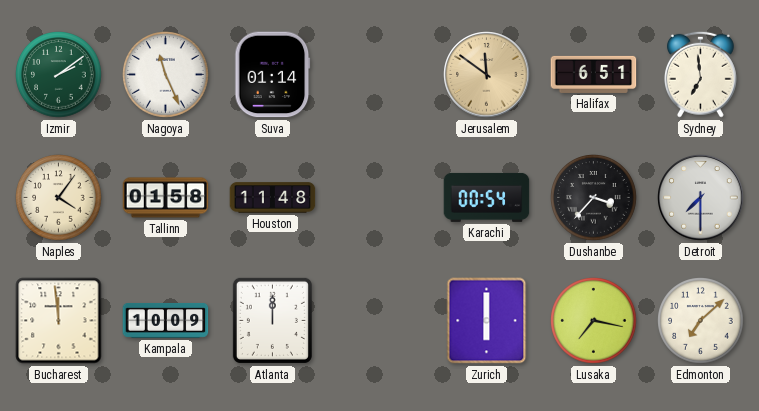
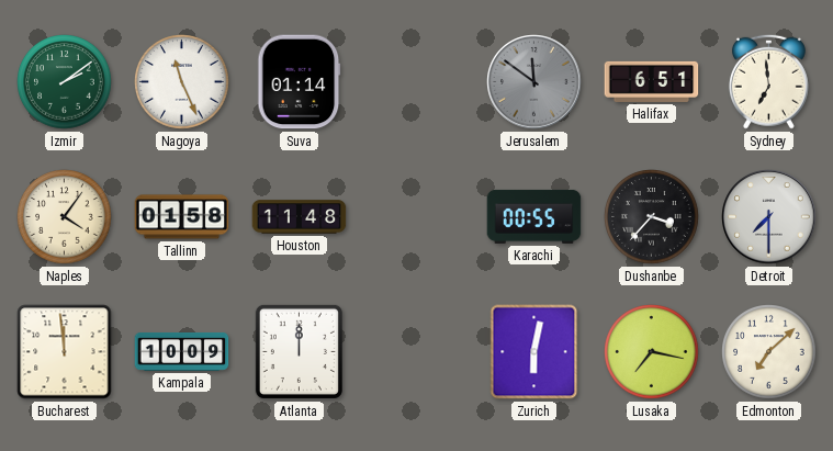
Jerusalem dial: champagne -> grey
Karachi: 00:54 -> 00:55
Zurich: 6:00 -> 6:02
